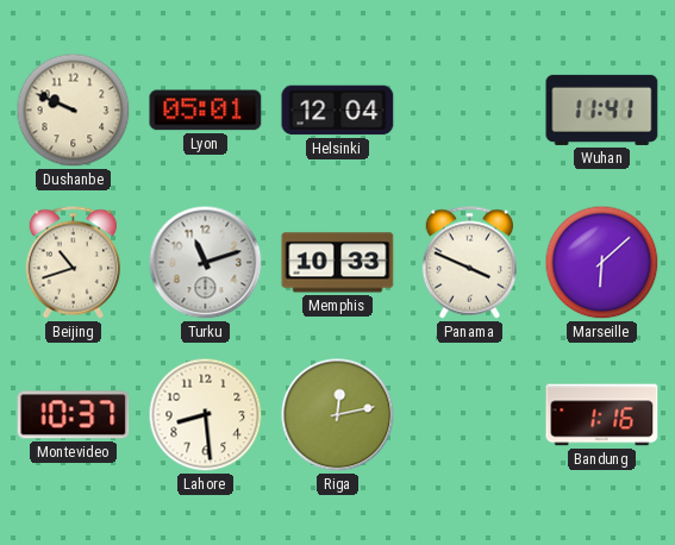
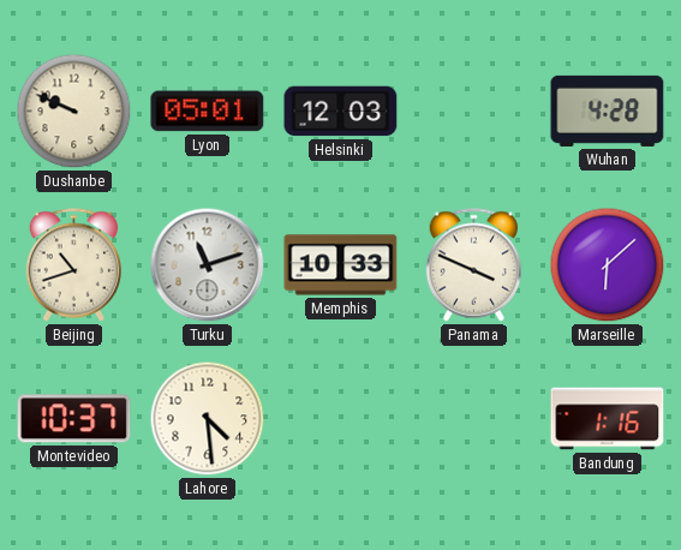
Helsinki: 12:04 -> 12:03
Wuhan: 11:41 -> 4:28
Lahore: 8:29 -> 4:29
Riga: 12:13 -> none
